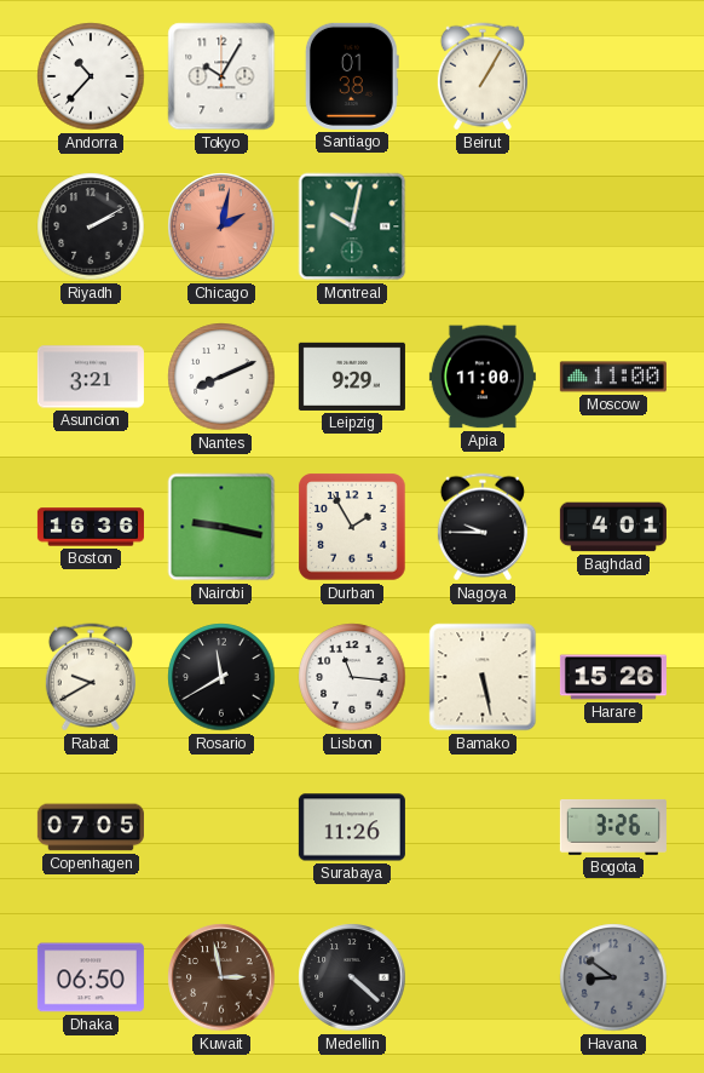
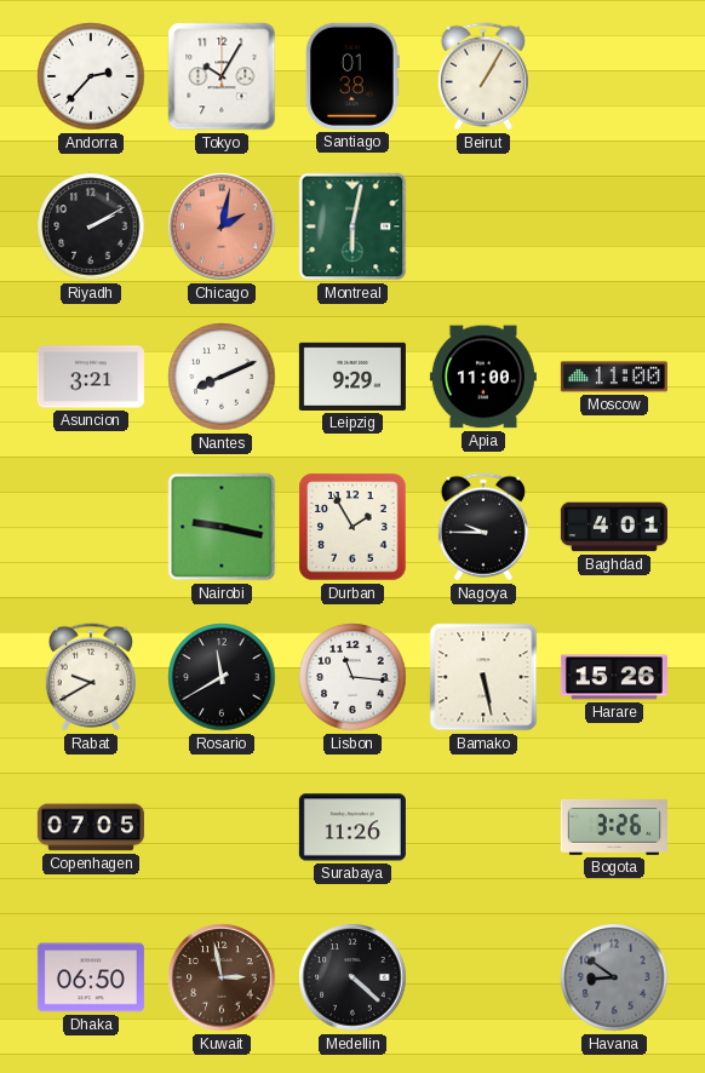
Andorra: 10:37 -> 2:37
Montreal: 10:02 -> 6:02
Boston: 16:36 -> none
